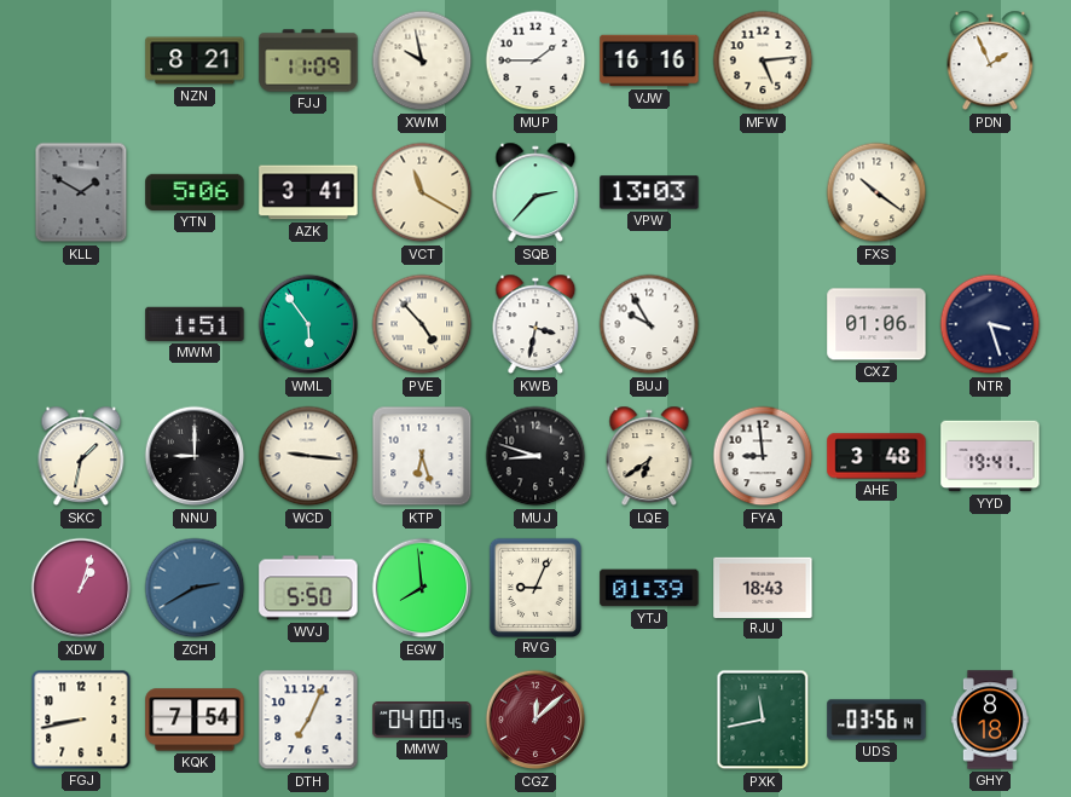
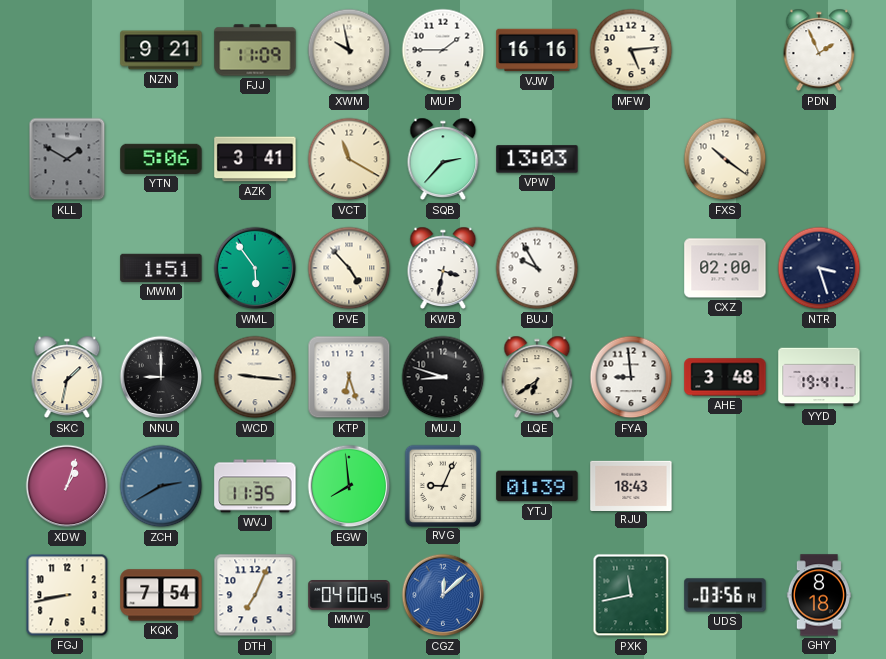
NZN: 8:21 -> 9:21
CXZ: 01:06 -> 02:00
WVJ: 5:50 -> 11:35
CGZ dial: burgundy -> blue
